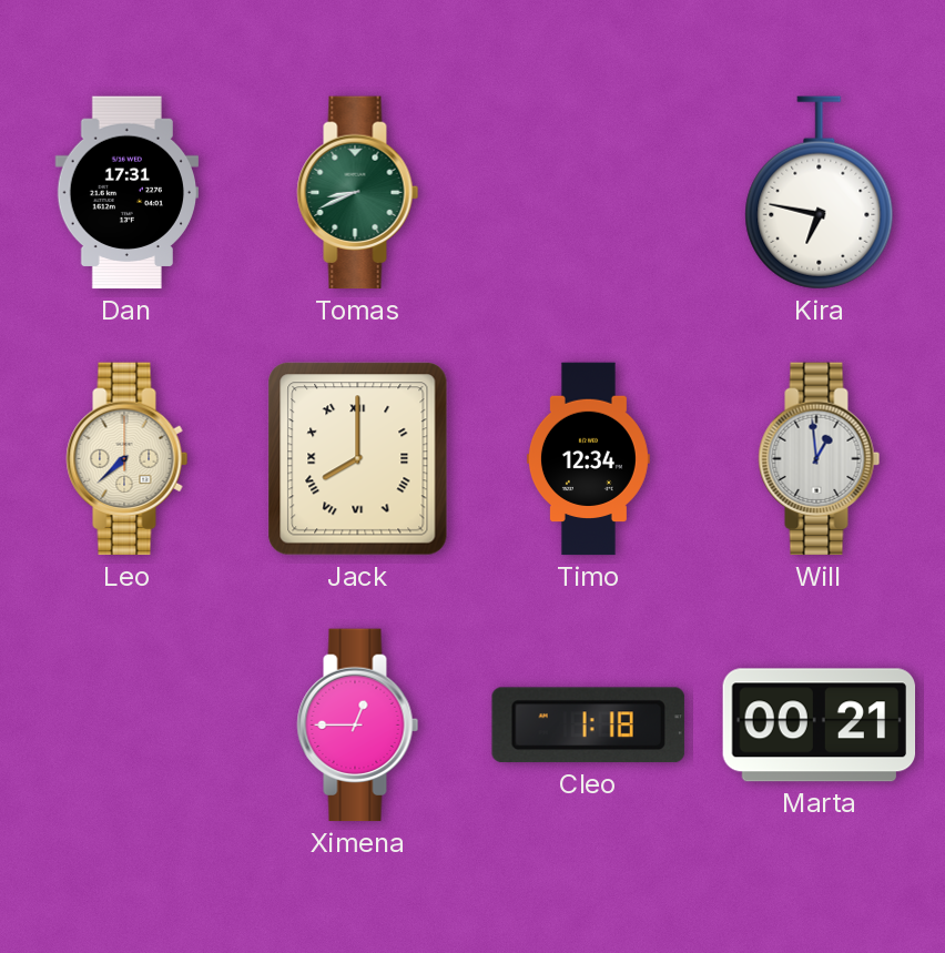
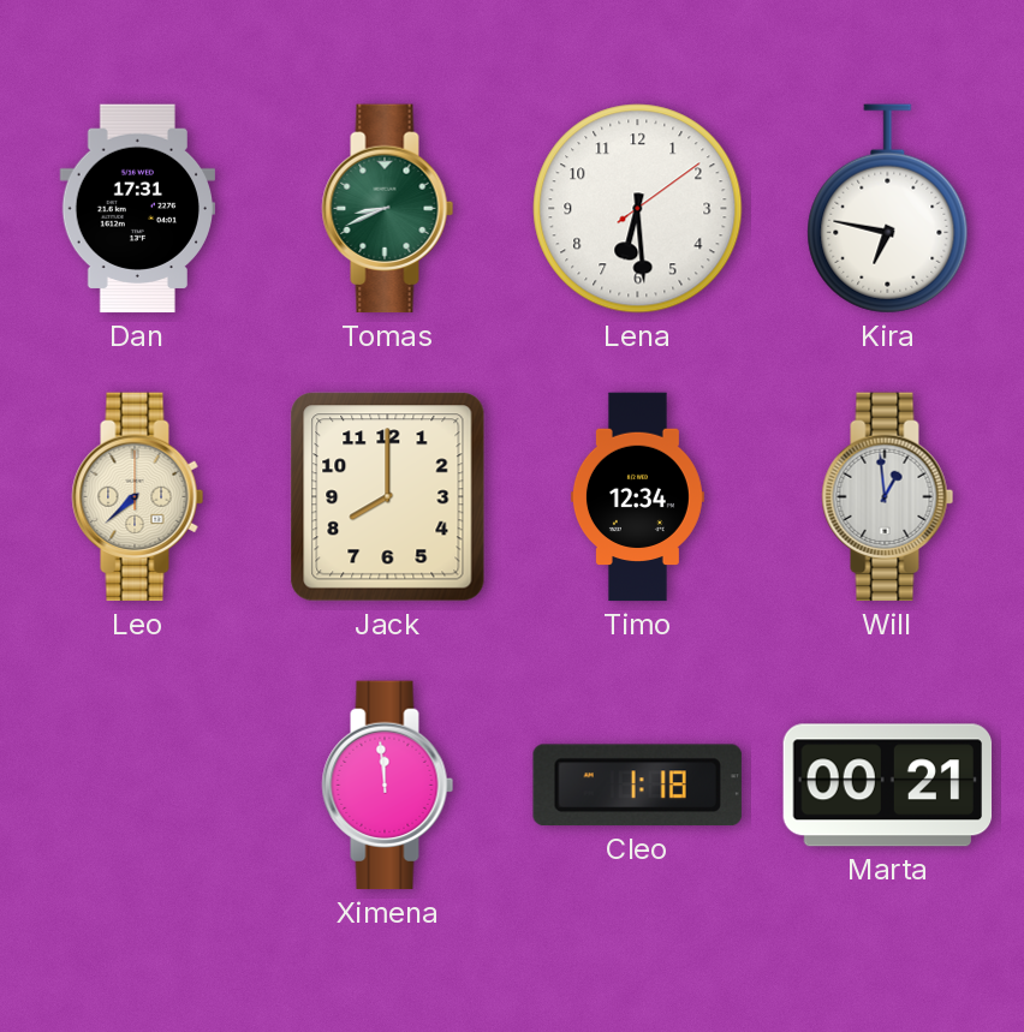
Lena: none -> 6:29
Jack numerals: Roman -> Arabic
Ximena: 12:45 -> 11:59
